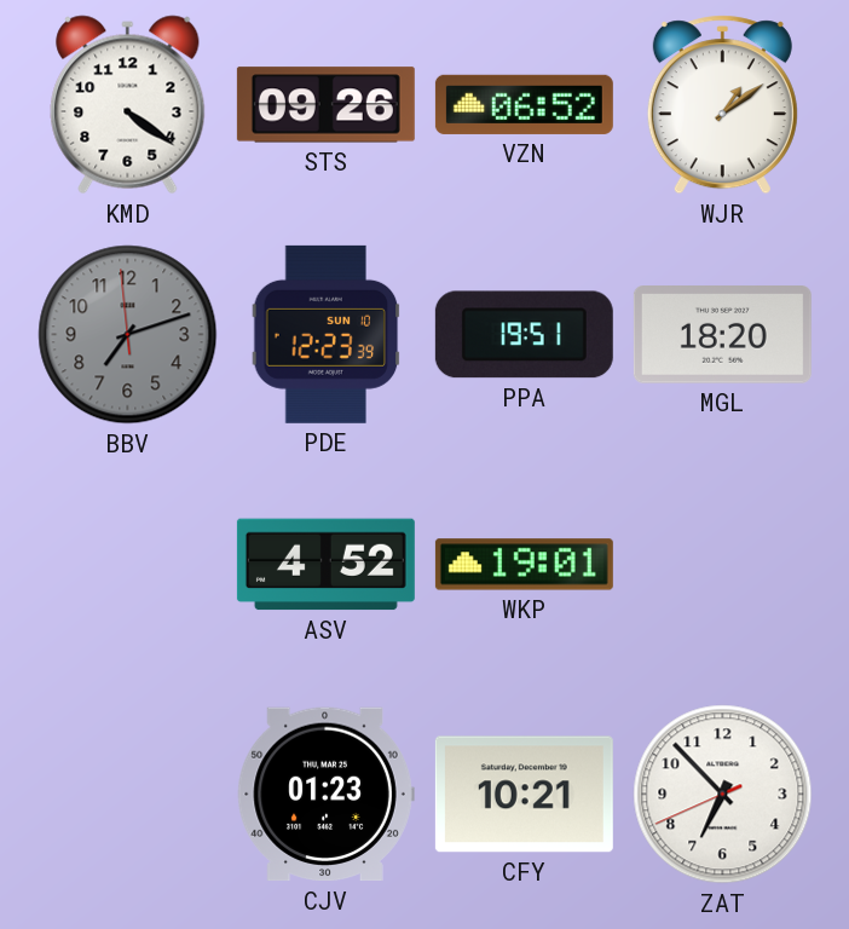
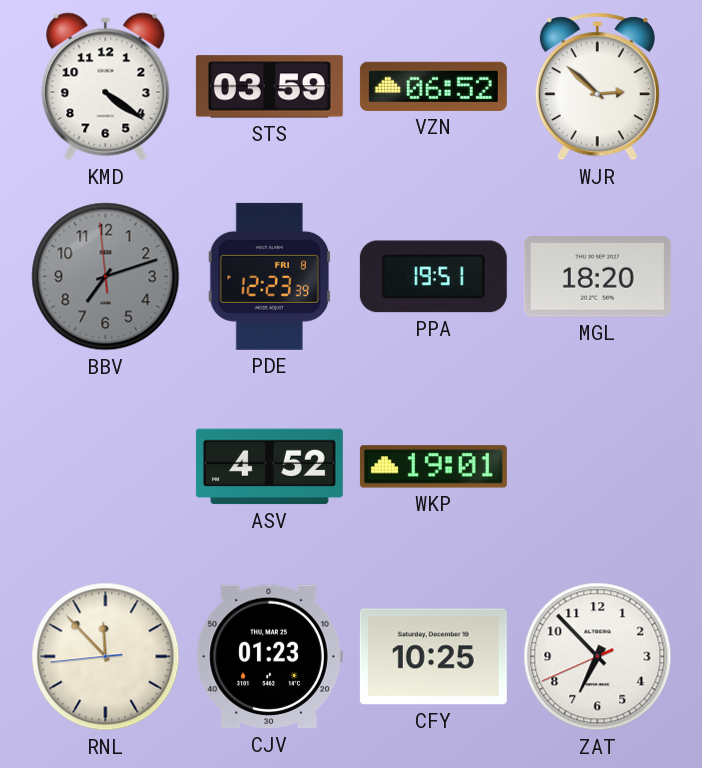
STS: 09:26 -> 03:59
WJR: 1:09 -> 2:52
PDE date: SUN 10 -> FRI 8
RNL: none -> 11:52
CFY: 10:21 -> 10:25
